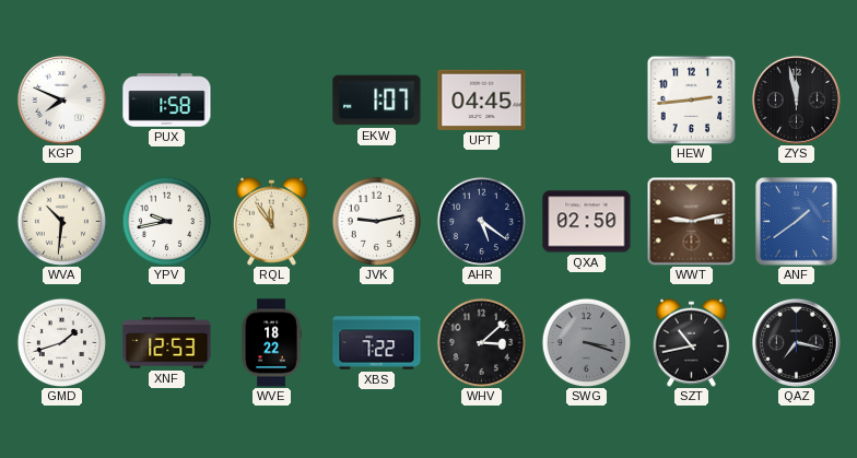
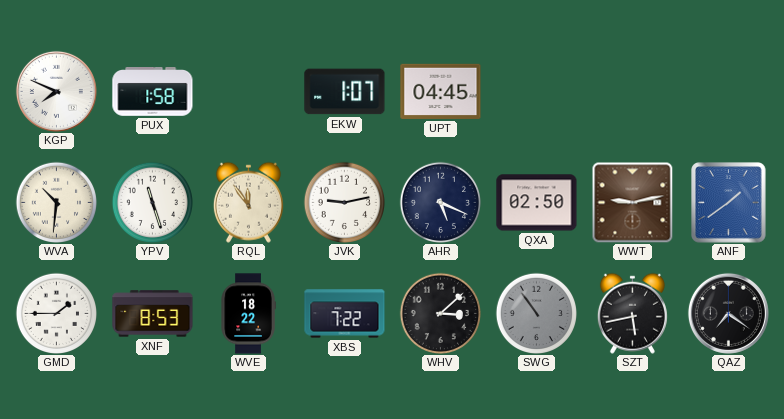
HEW: 2:44 -> none
ZYS: 11:58 -> none
YPV: 9:43 -> 11:27
AHR: 5:21 -> 5:19
GMD: 1:42 -> 1:45
XNF: 12:53 -> 8:53
SWG: 3:18 -> 10:54
SZT: 10:43 -> 5:43
QAZ: 7:17 -> 7:21
